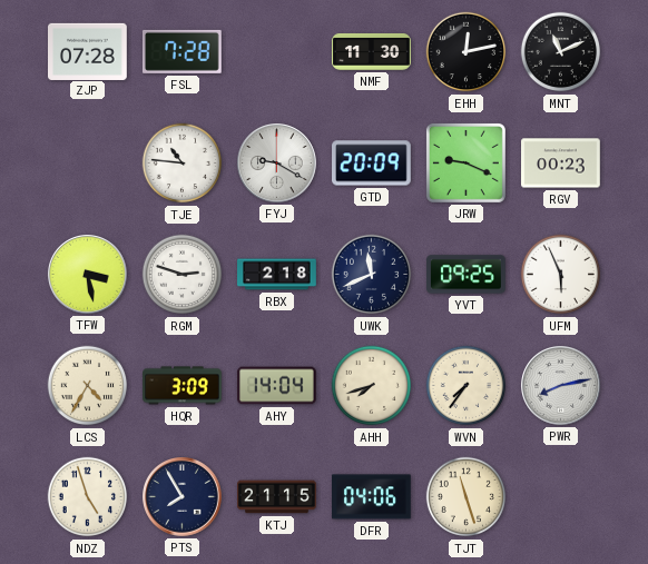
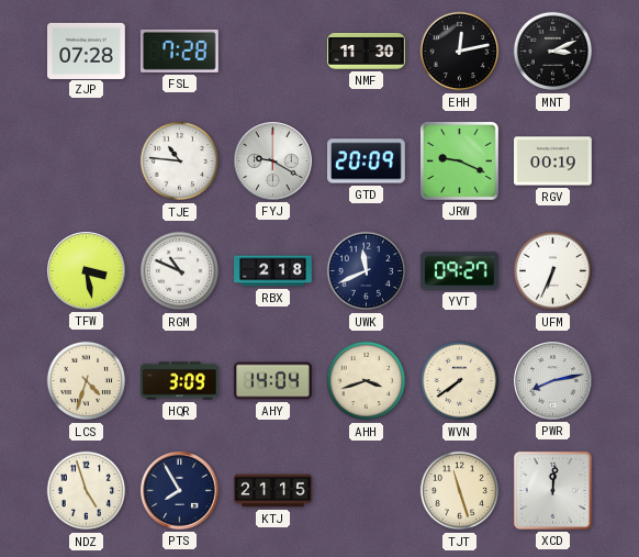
MNT: 11:11 -> 3:11
RGV: 00:23 -> 00:19
RGM: 2:48 -> 10:49
YVT: 09:25 -> 09:27
UFM: 5:56 -> 6:34
LCS: 4:35 -> 4:33
AHH: 7:42 -> 3:42
WVN: 7:36 -> 7:39
DFR: 04:06 -> none
XCD: none -> 12:01
